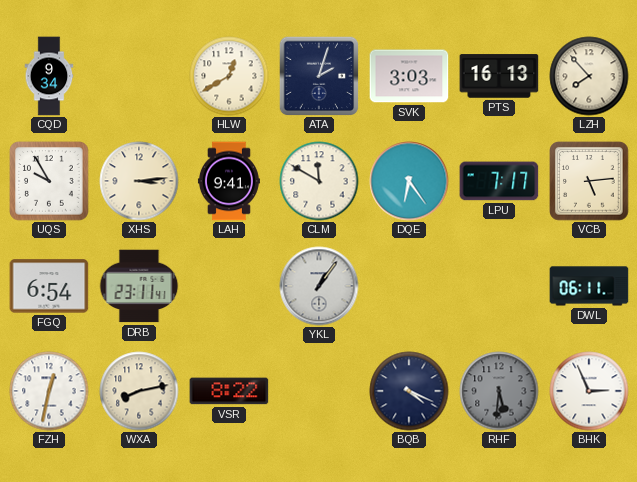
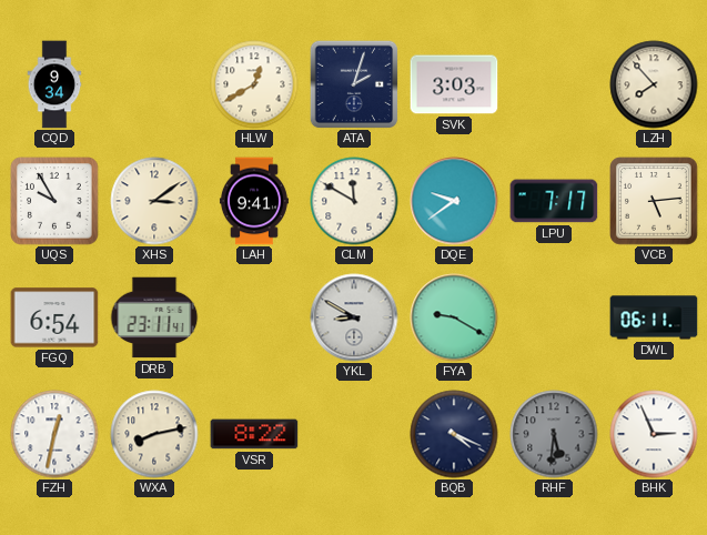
PTS: 16:13 -> none
XHS: 3:14 -> 3:09
DQE: 6:24 -> 9:39
YKL: 1:06 -> 8:50
FYA: none -> 9:20
